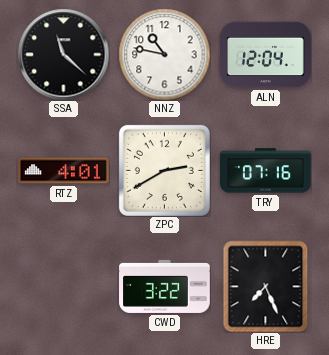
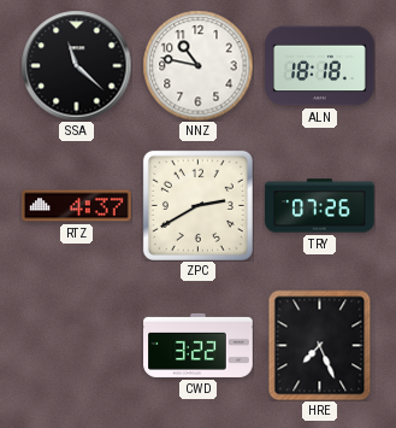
ALN: 12:04 -> 18:18
RTZ: 4:01 -> 4:37
TRY: 07:16 -> 07:26
